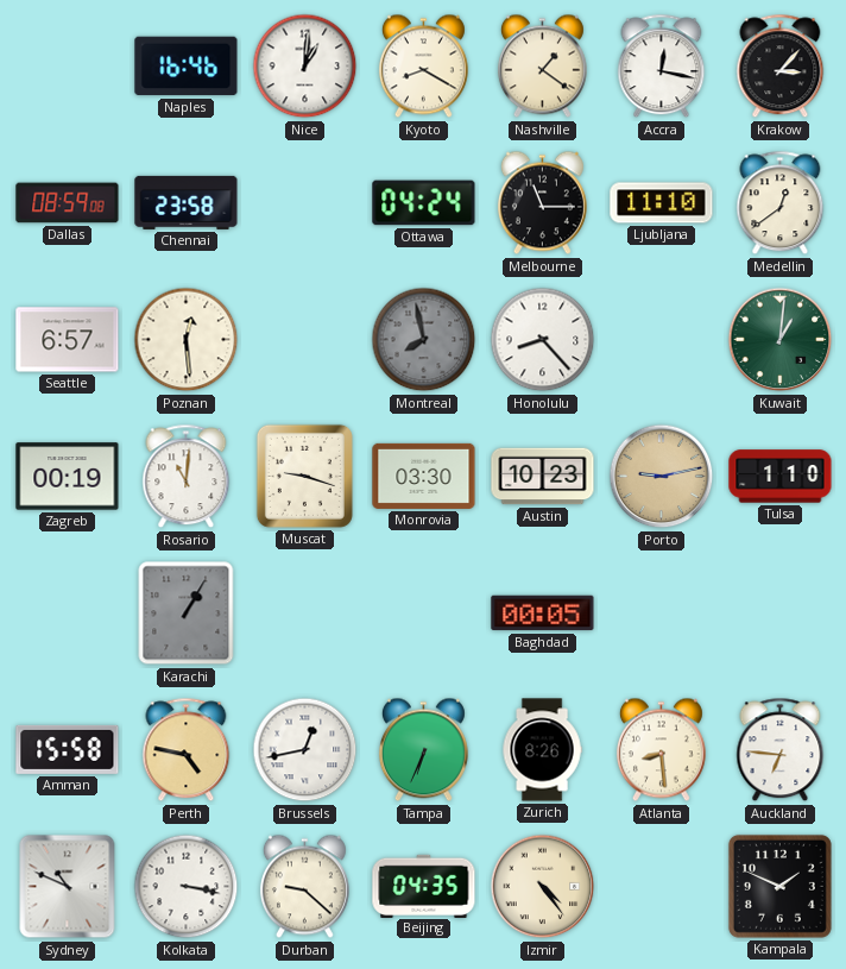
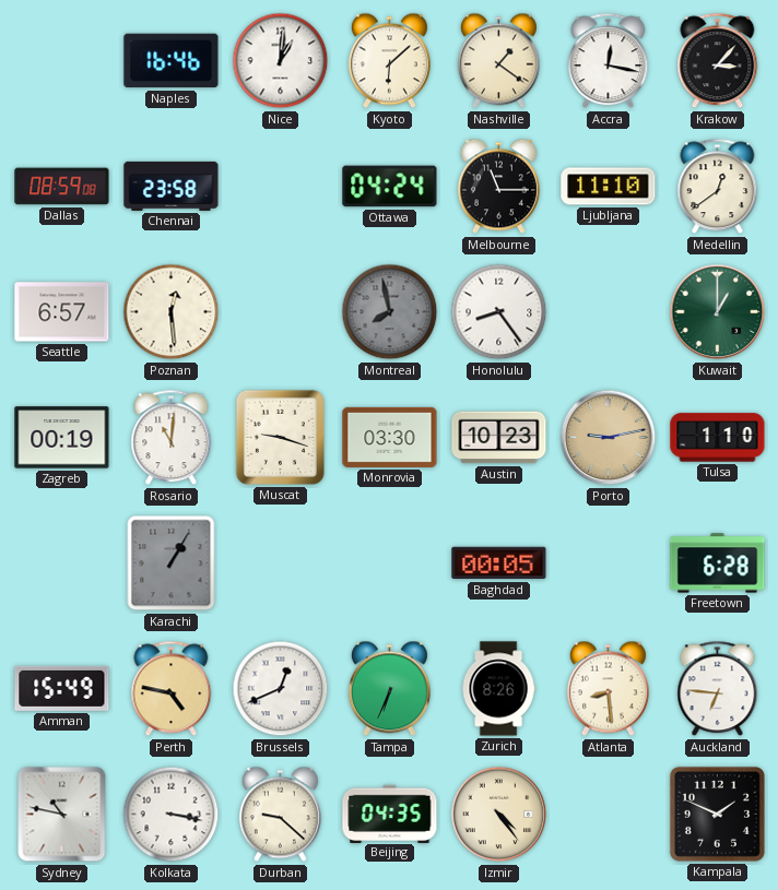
Kyoto: 8:20 -> 6:08
Honolulu: 8:23 -> 8:24
Kuwait: 1:01 -> 1:00
Freetown: none -> 6:28
Amman: 15:58 -> 15:49
Brussels: 12:43 -> 12:41
Sydney: 10:49 -> 10:47
